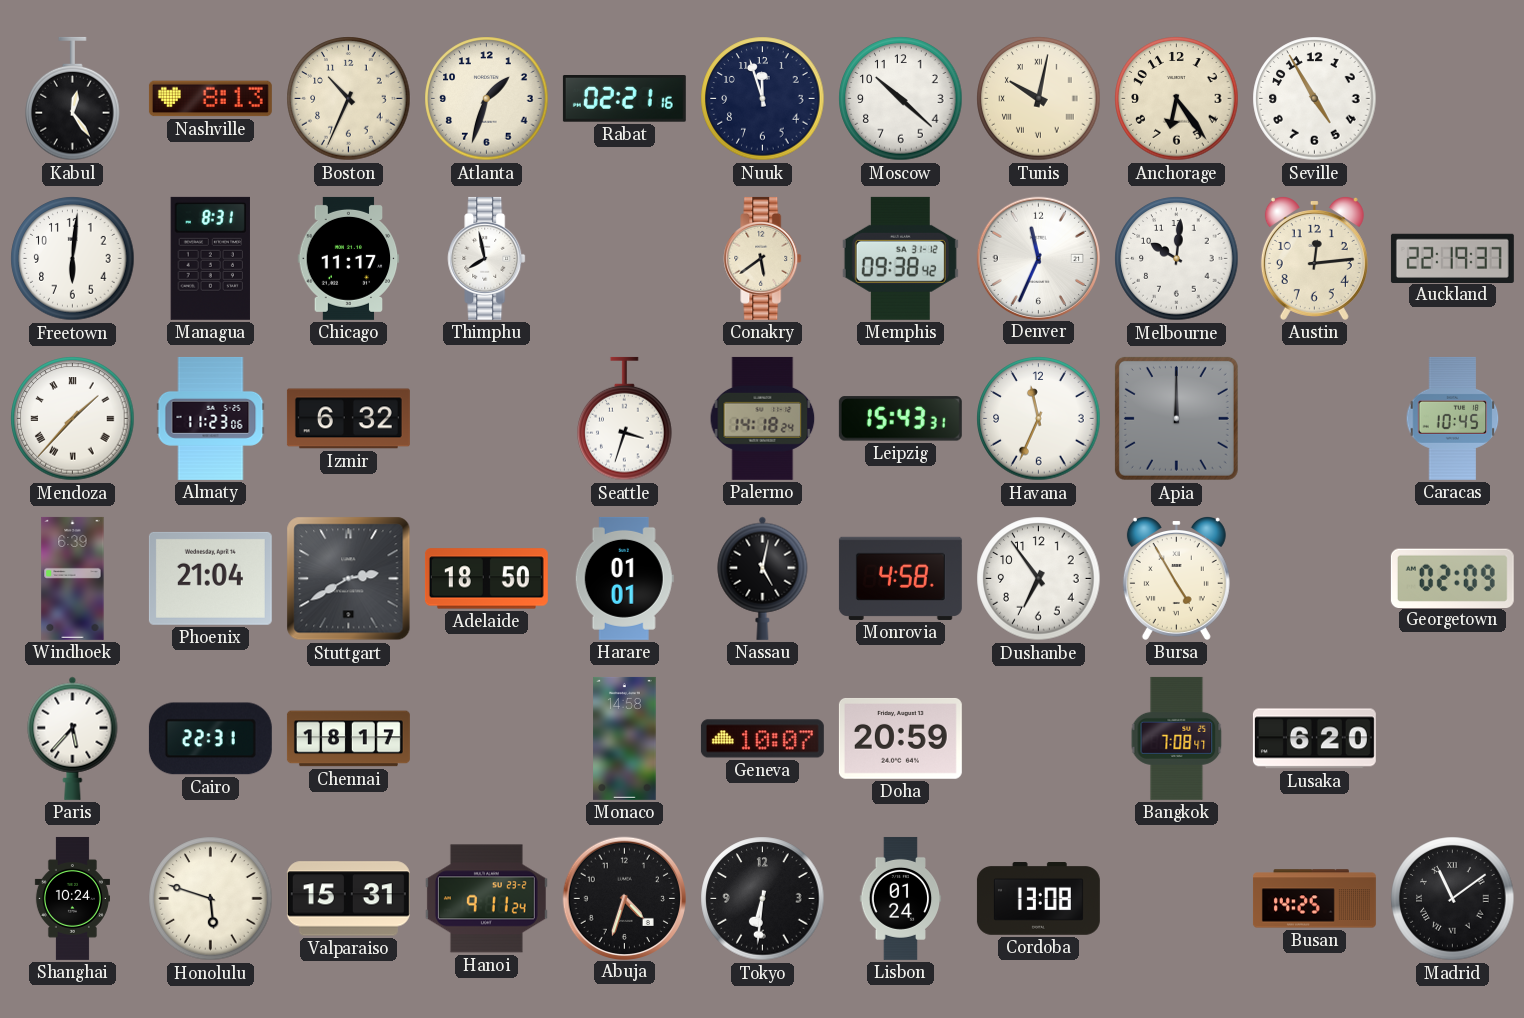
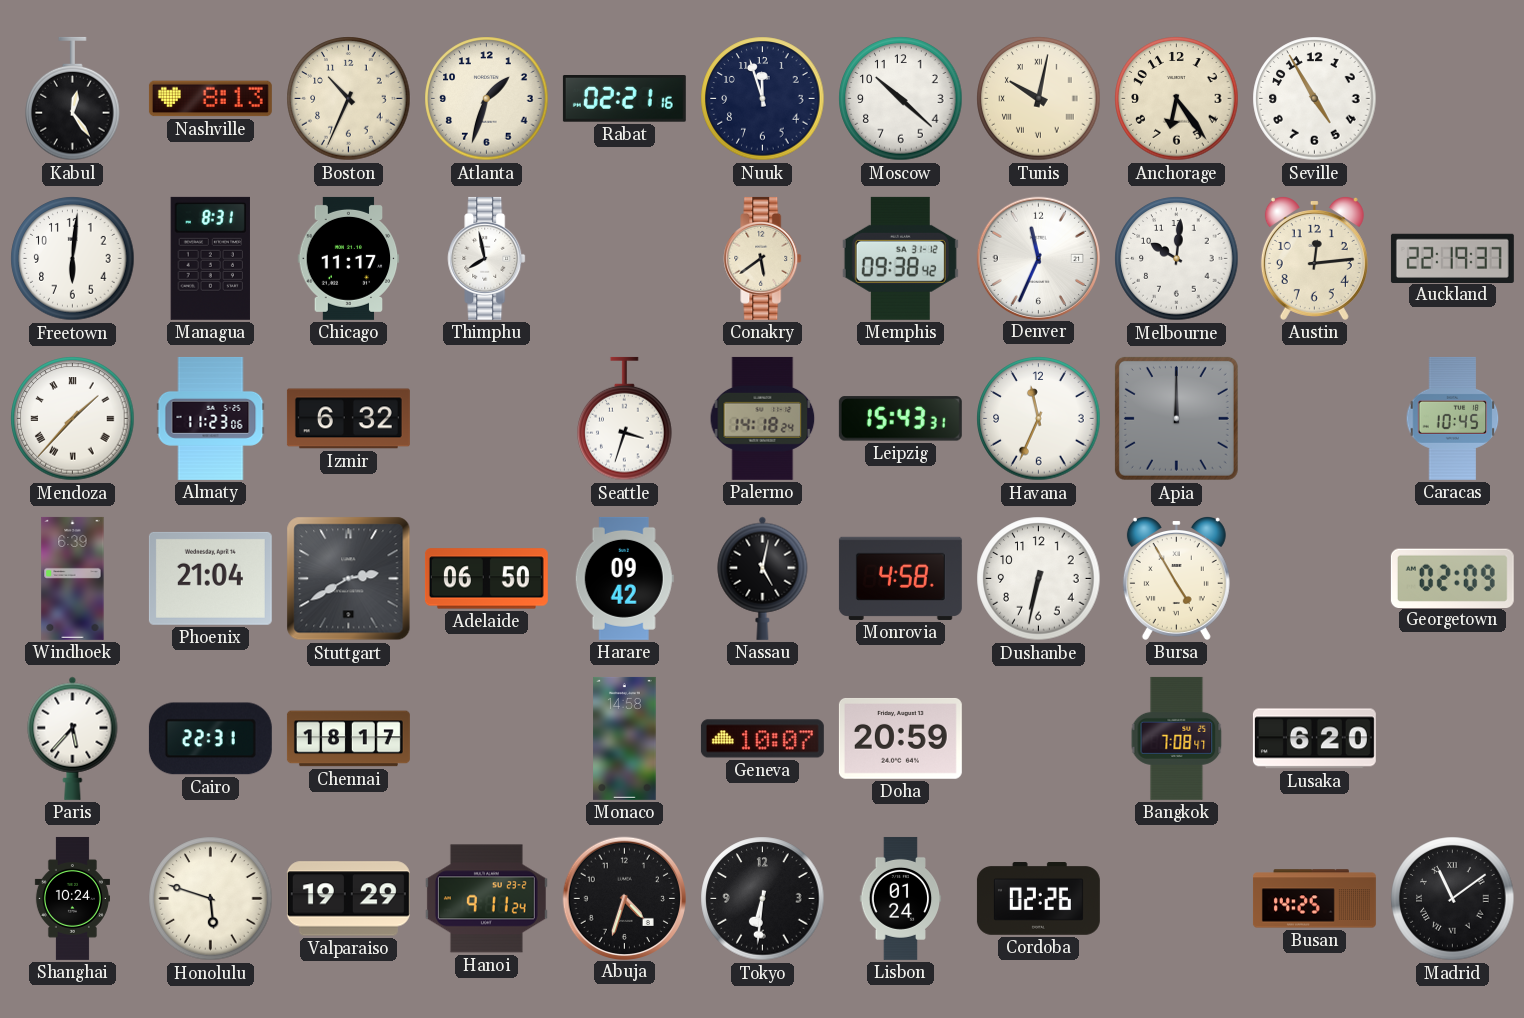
Adelaide: 18:50 -> 06:50
Harare: 01:01 -> 09:42
Dushanbe: 6:54 -> 6:32
Valparaiso: 15:31 -> 19:29
Cordoba: 13:08 -> 02:26
